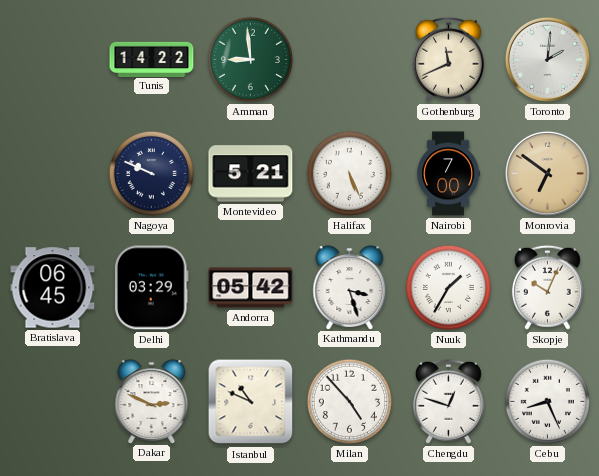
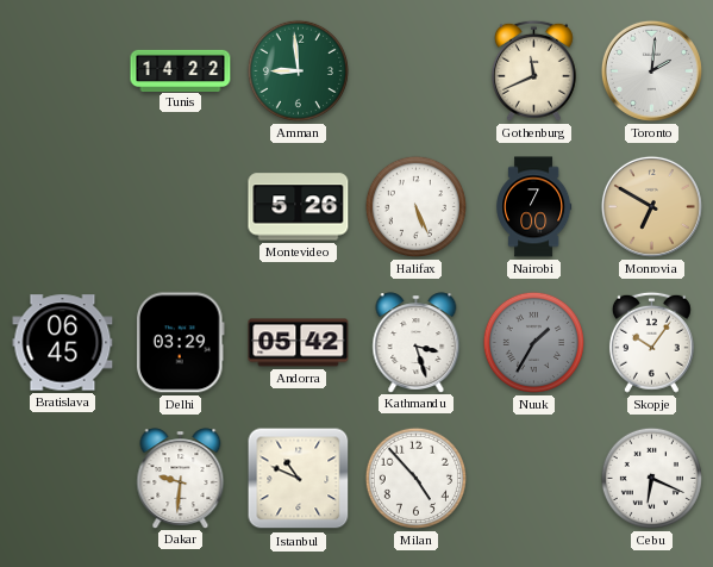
Nagoya: 9:49 -> none
Montevideo: 5:21 -> 5:26
Monrovia: 6:51 -> 6:50
Nuuk dial: white -> grey
Skopje: 10:04 -> 10:06
Dakar: 2:49 -> 9:31
Chengdu: 12:48 -> none
Cebu: 8:26 -> 6:19
